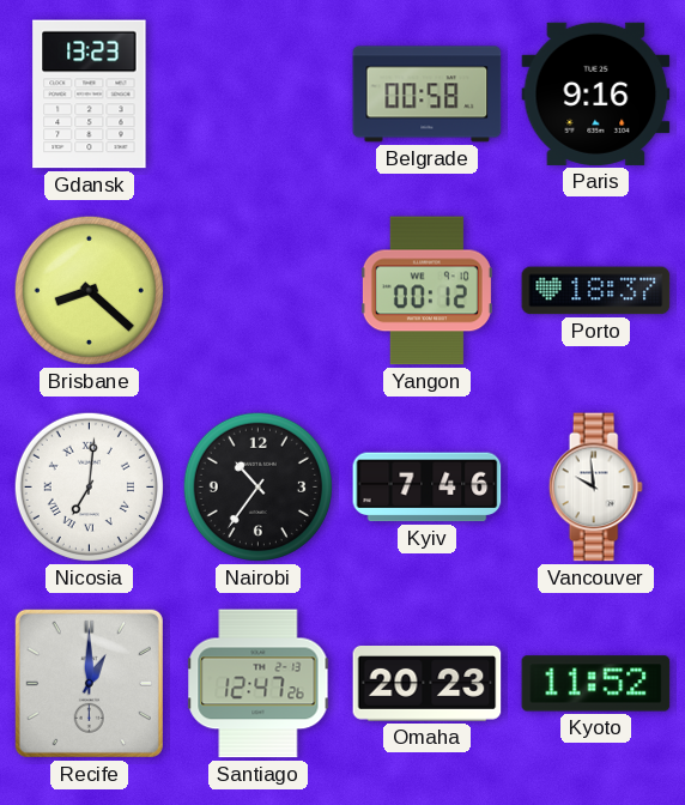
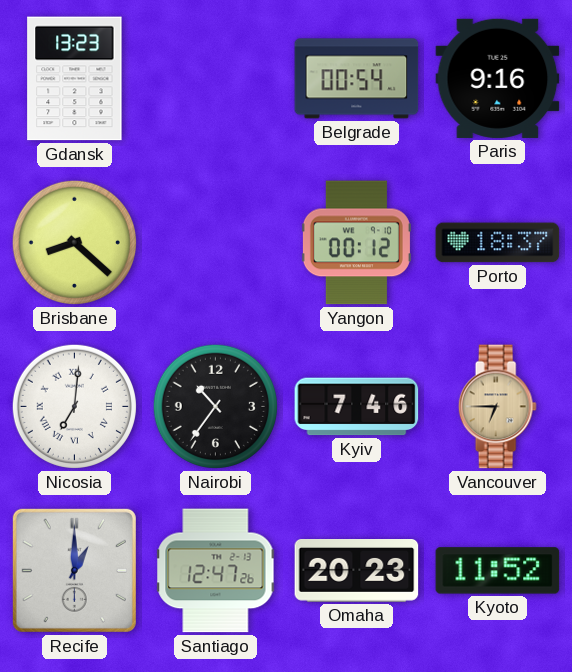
Belgrade: 00:58 -> 00:54
Vancouver: 9:59 -> 6:45
Vancouver dial: white -> champagne
